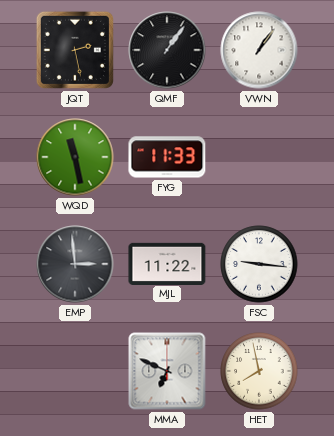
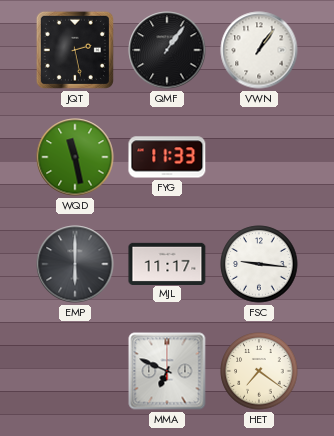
EMP: 2:59 -> 6:00
MJL: 11:22 -> 11:17
HET: 7:58 -> 7:21
